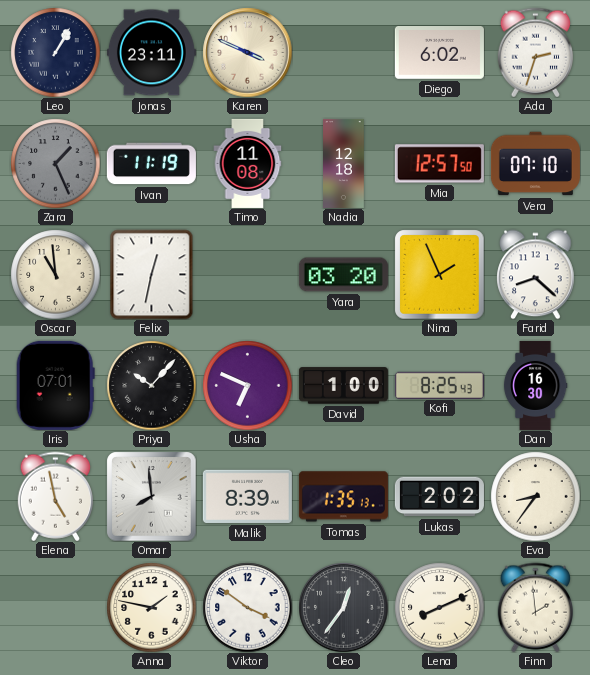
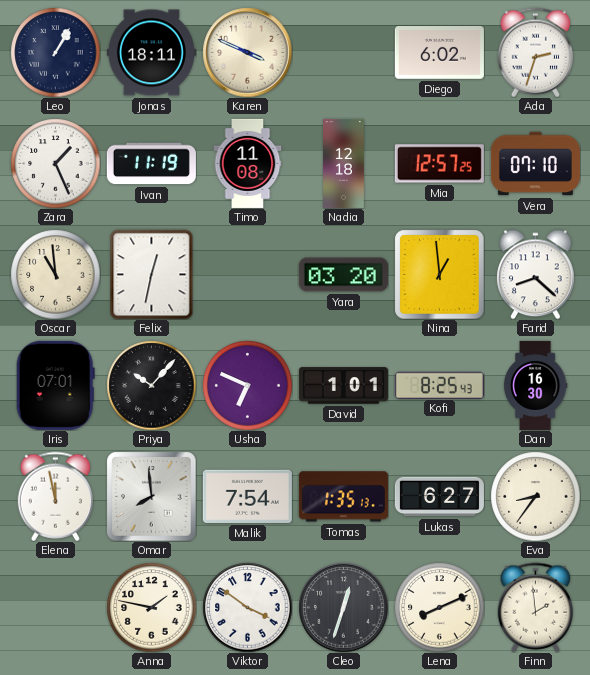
Jonas: 23:11 -> 18:11
Zara dial: grey -> white
Mia: 12:57:50 -> 12:57:25
Nina: 1:56 -> 12:59
David: 1:00 -> 1:01
Elena: 4:58 -> 11:58
Malik: 8:39 -> 7:54
Lukas: 2:02 -> 6:27
Cleo: 12:36 -> 12:33
